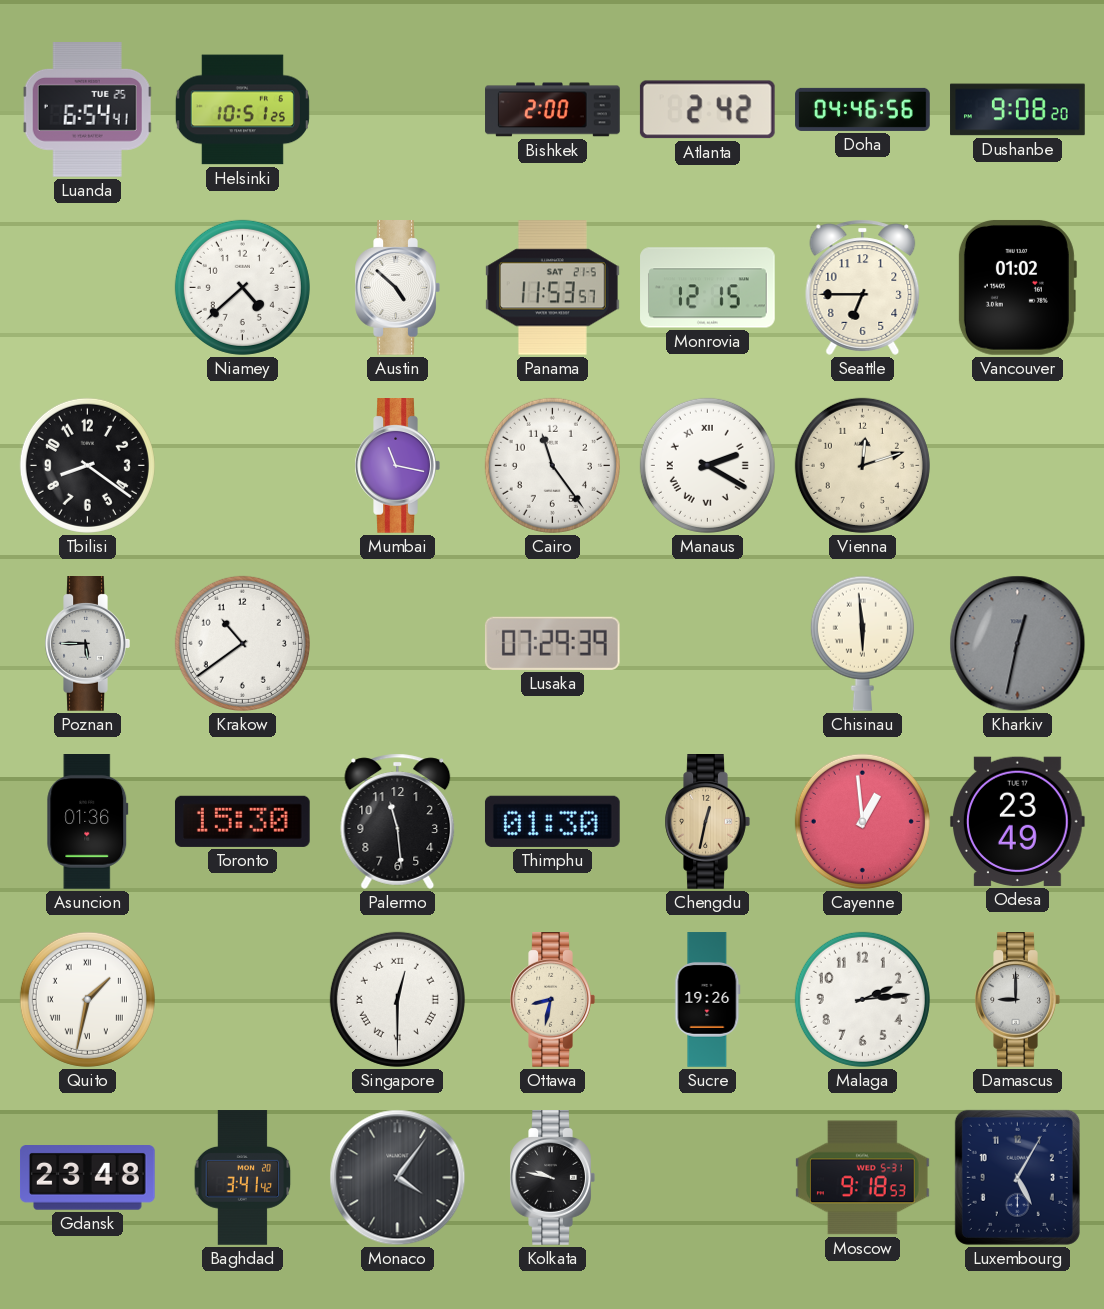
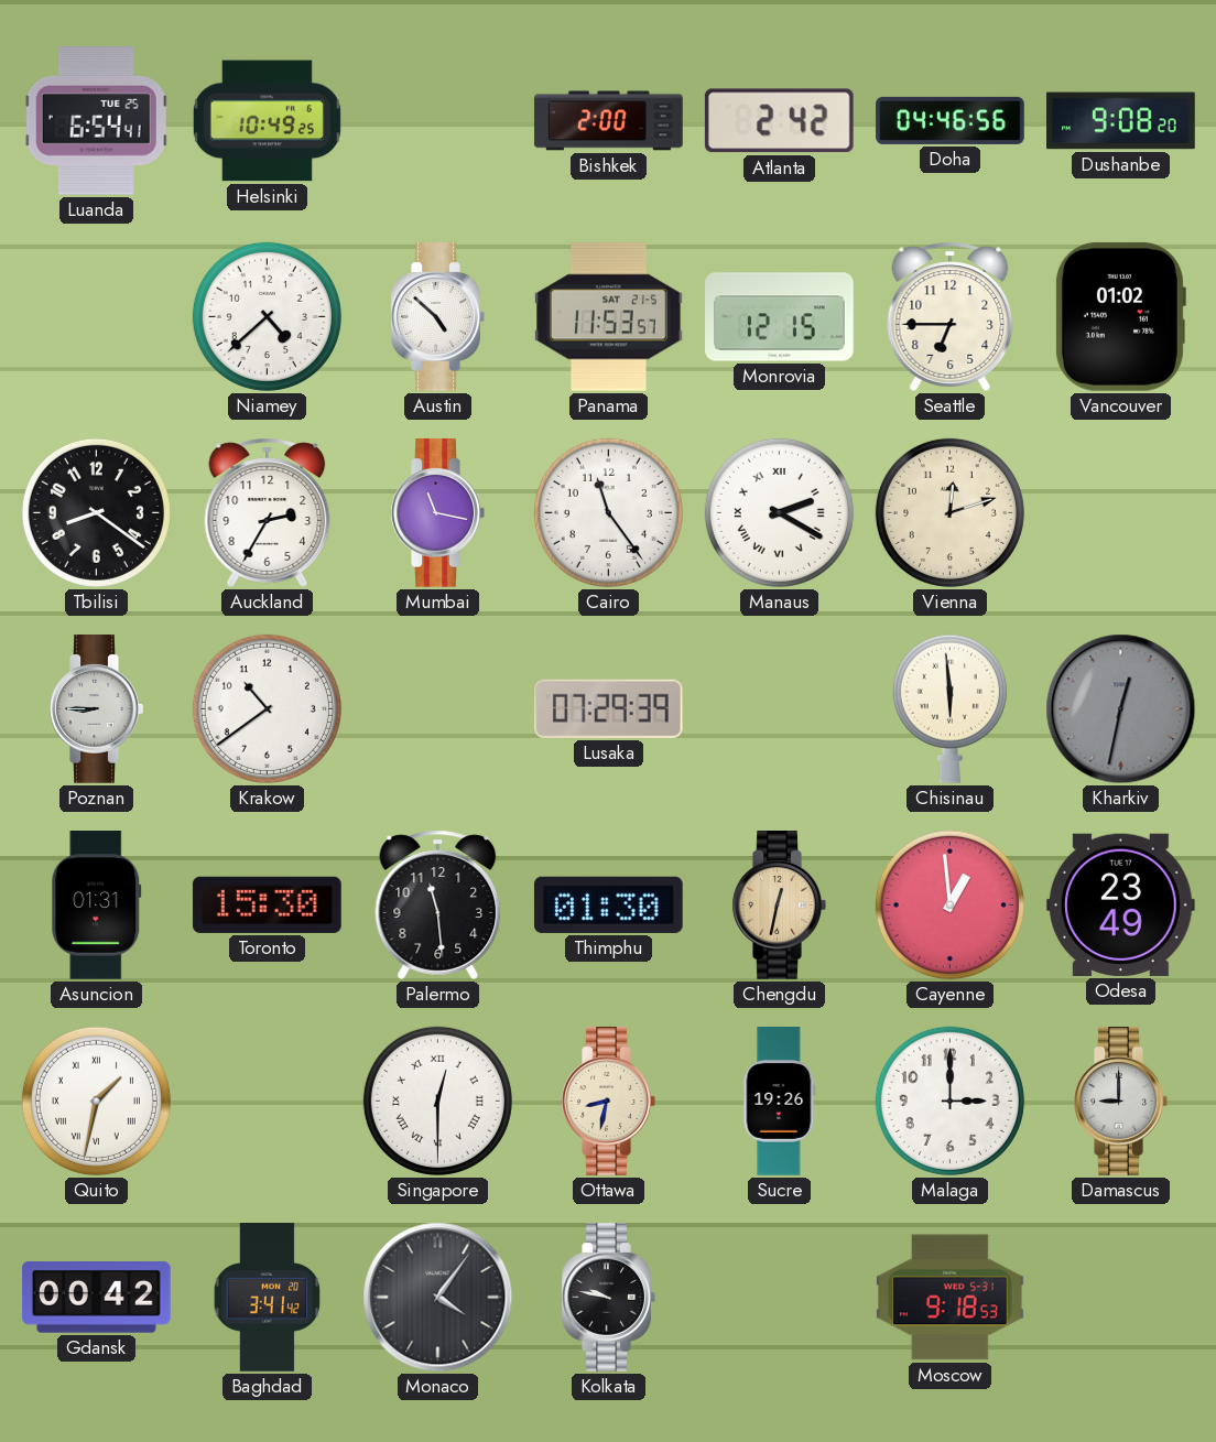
Helsinki: 10:51 -> 10:49
Auckland: none -> 2:35
Poznan: 5:45 -> 8:45
Asuncion: 01:36 -> 01:31
Malaga: 2:14 -> 3:00
Gdansk: 23:48 -> 00:42
Luxembourg: 5:05 -> none
